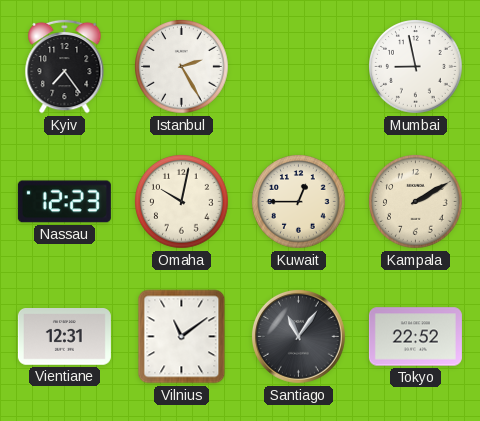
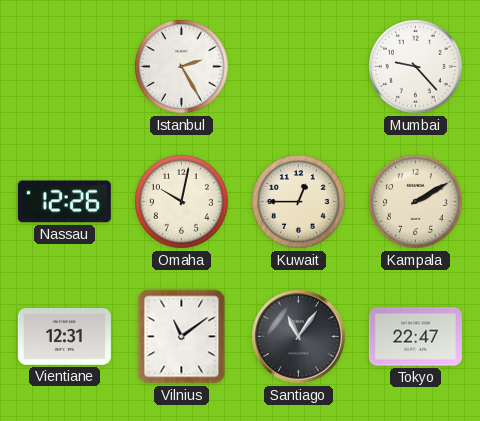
Kyiv: 7:24 -> none
Mumbai: 8:58 -> 9:23
Nassau: 12:23 -> 12:26
Tokyo: 22:52 -> 22:47
